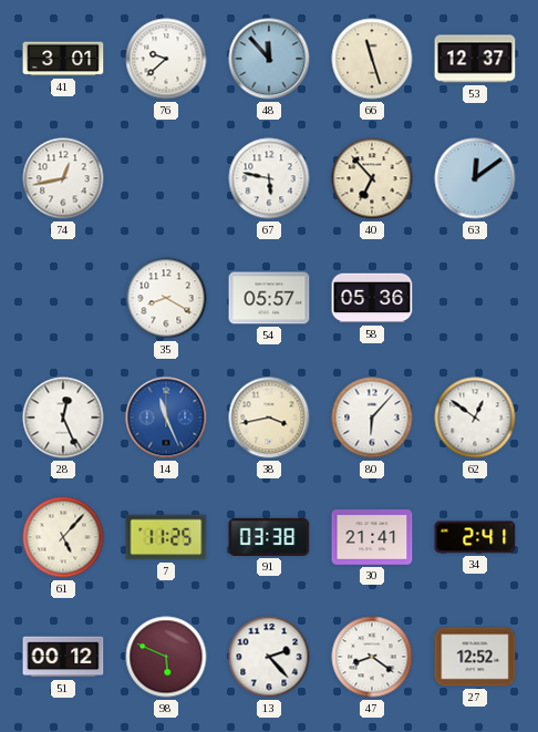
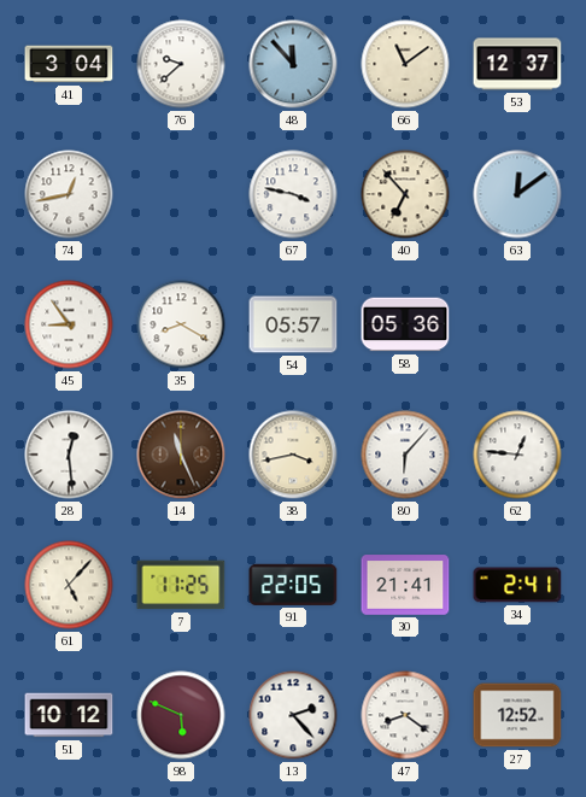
41: 3:01 -> 3:04
66: 11:27 -> 11:09
67: 5:47 -> 3:47
45: none -> 8:54
28: 12:26 -> 12:29
14 dial: blue -> brown
62: 12:51 -> 12:46
91: 03:38 -> 22:05
51: 00:12 -> 10:12
